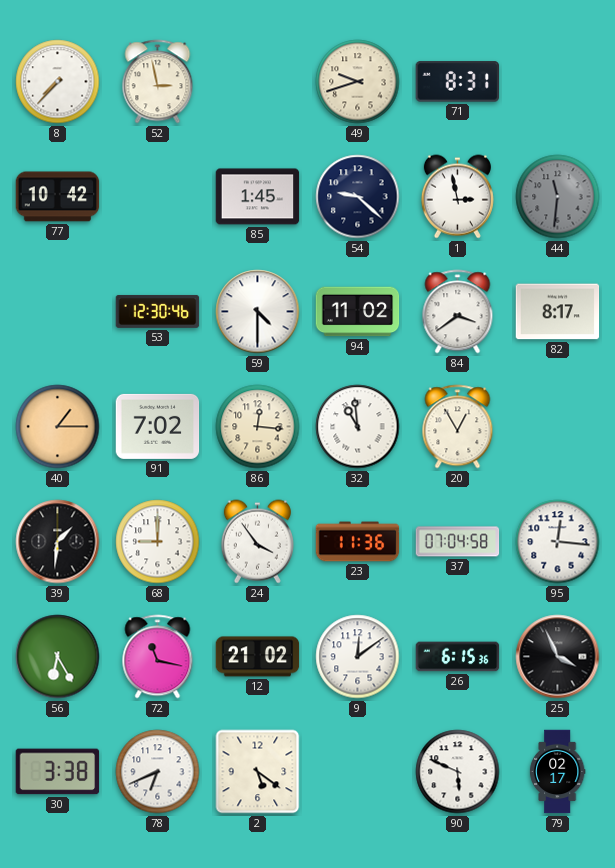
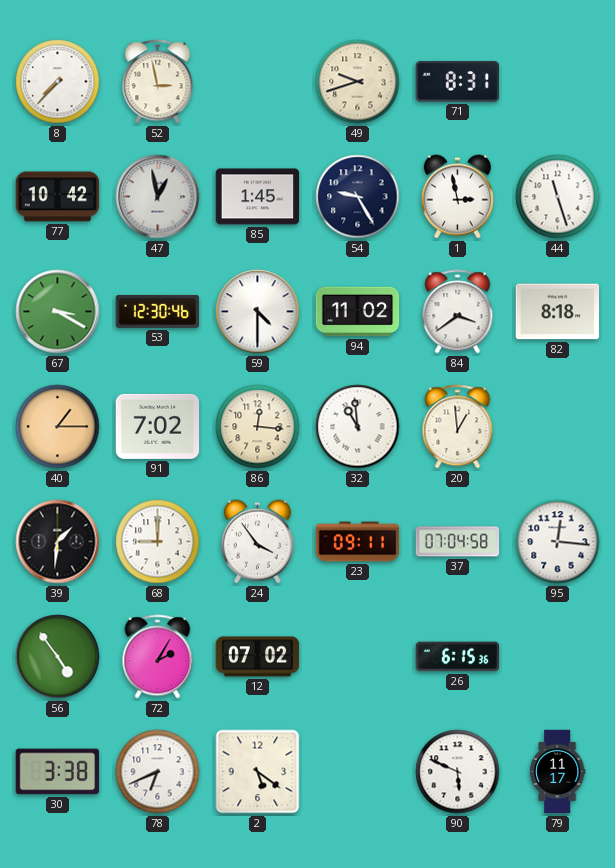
47: none -> 12:58
54: 9:22 -> 9:25
44: 11:31 -> 11:27
44 dial: grey -> white
67: none -> 3:20
82: 8:17 -> 8:18
20: 12:55 -> 12:59
23: 11:36 -> 09:11
56: 6:25 -> 4:54
72: 11:17 -> 2:05
12: 21:02 -> 07:02
9: 12:09 -> none
25: 3:56 -> none
79: 02:17 -> 11:17
